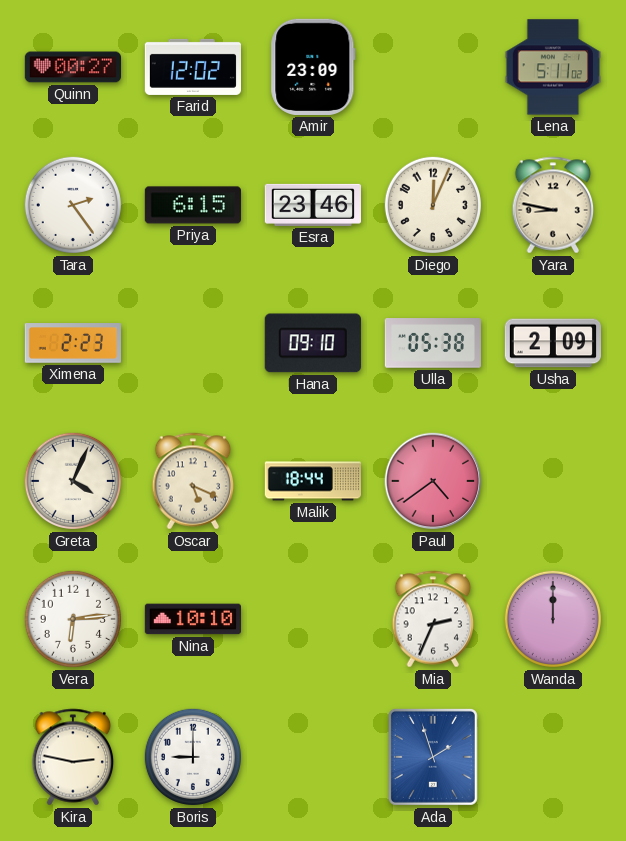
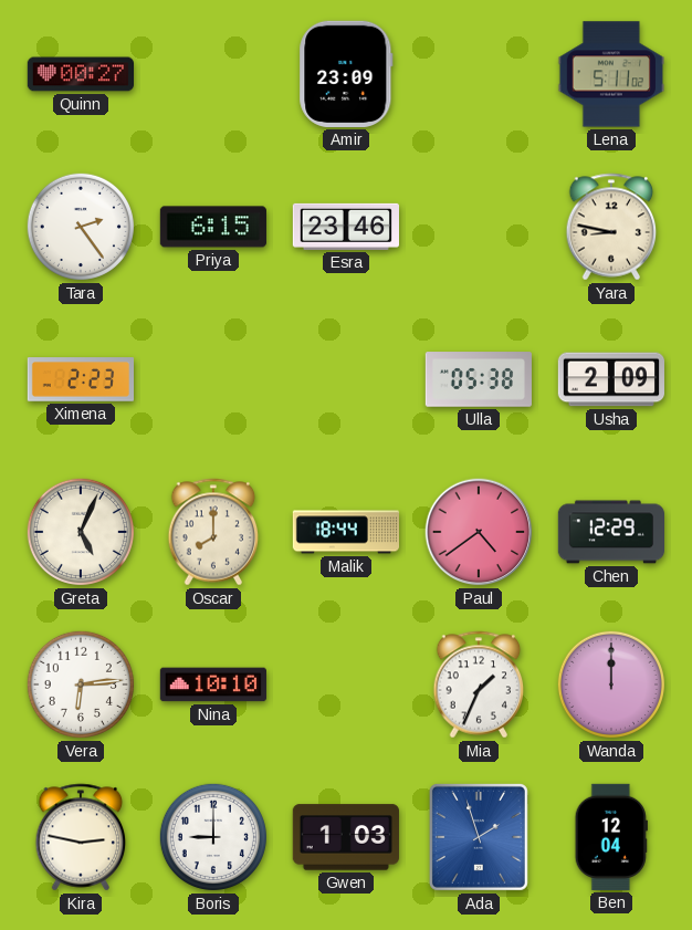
Farid: 12:02 -> none
Diego: 12:04 -> none
Hana: 09:10 -> none
Greta: 4:04 -> 5:04
Oscar: 5:19 -> 8:00
Chen: none -> 12:29
Mia: 2:34 -> 1:34
Gwen: none -> 1:03
Ben: none -> 12:04
